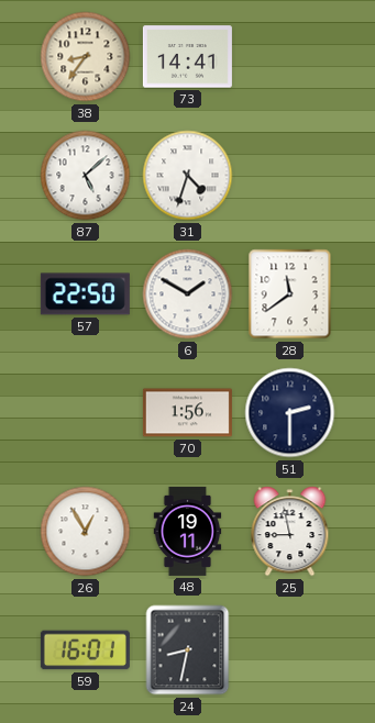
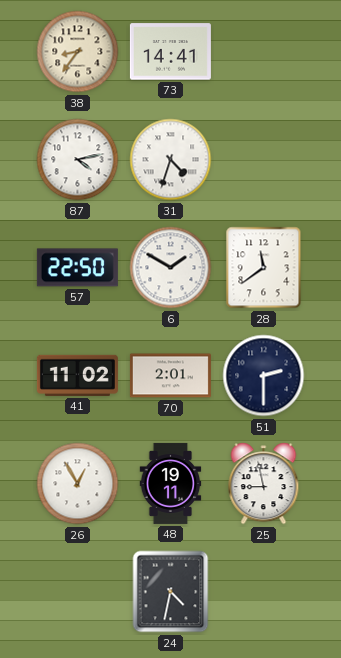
87: 5:08 -> 4:13
41: none -> 11:02
70: 1:56 -> 2:01
59: 16:01 -> none
24: 8:32 -> 4:32
